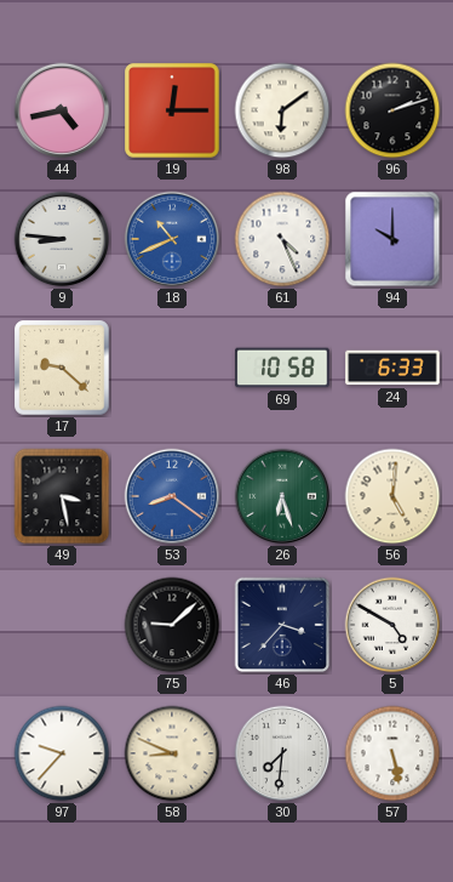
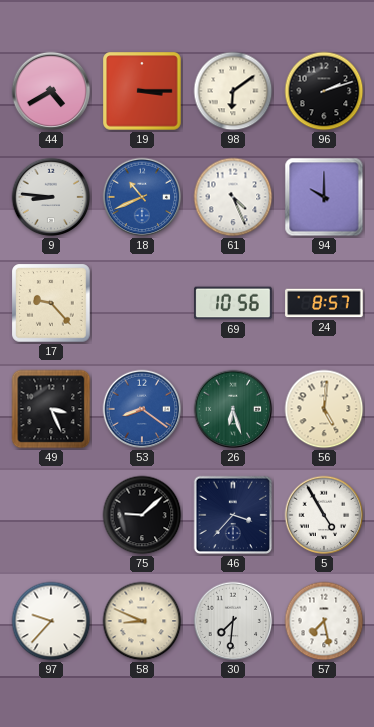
44: 4:43 -> 4:40
19: 12:15 -> 3:15
17: 9:22 -> 9:23
69: 10:58 -> 10:56
24: 6:33 -> 8:57
49: 3:28 -> 3:26
5: 4:50 -> 4:55
57: 5:28 -> 7:28
